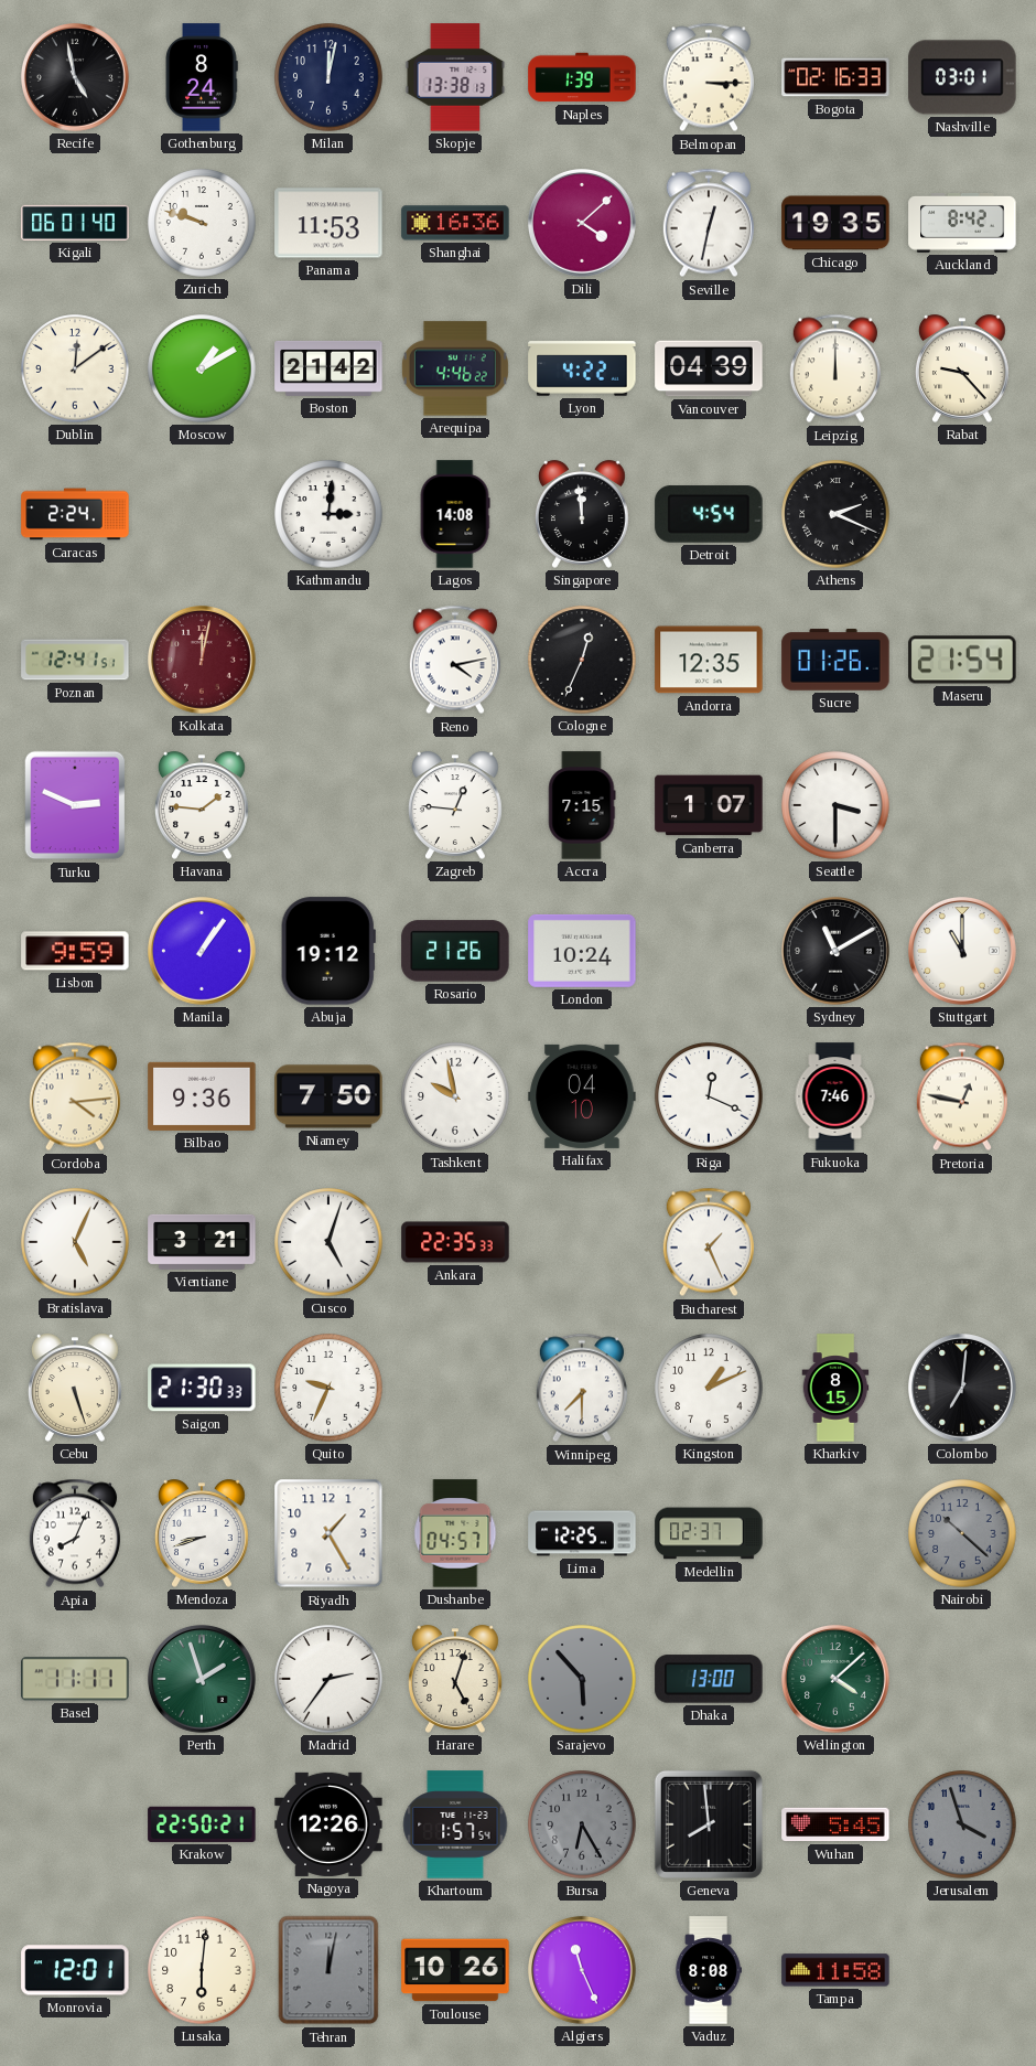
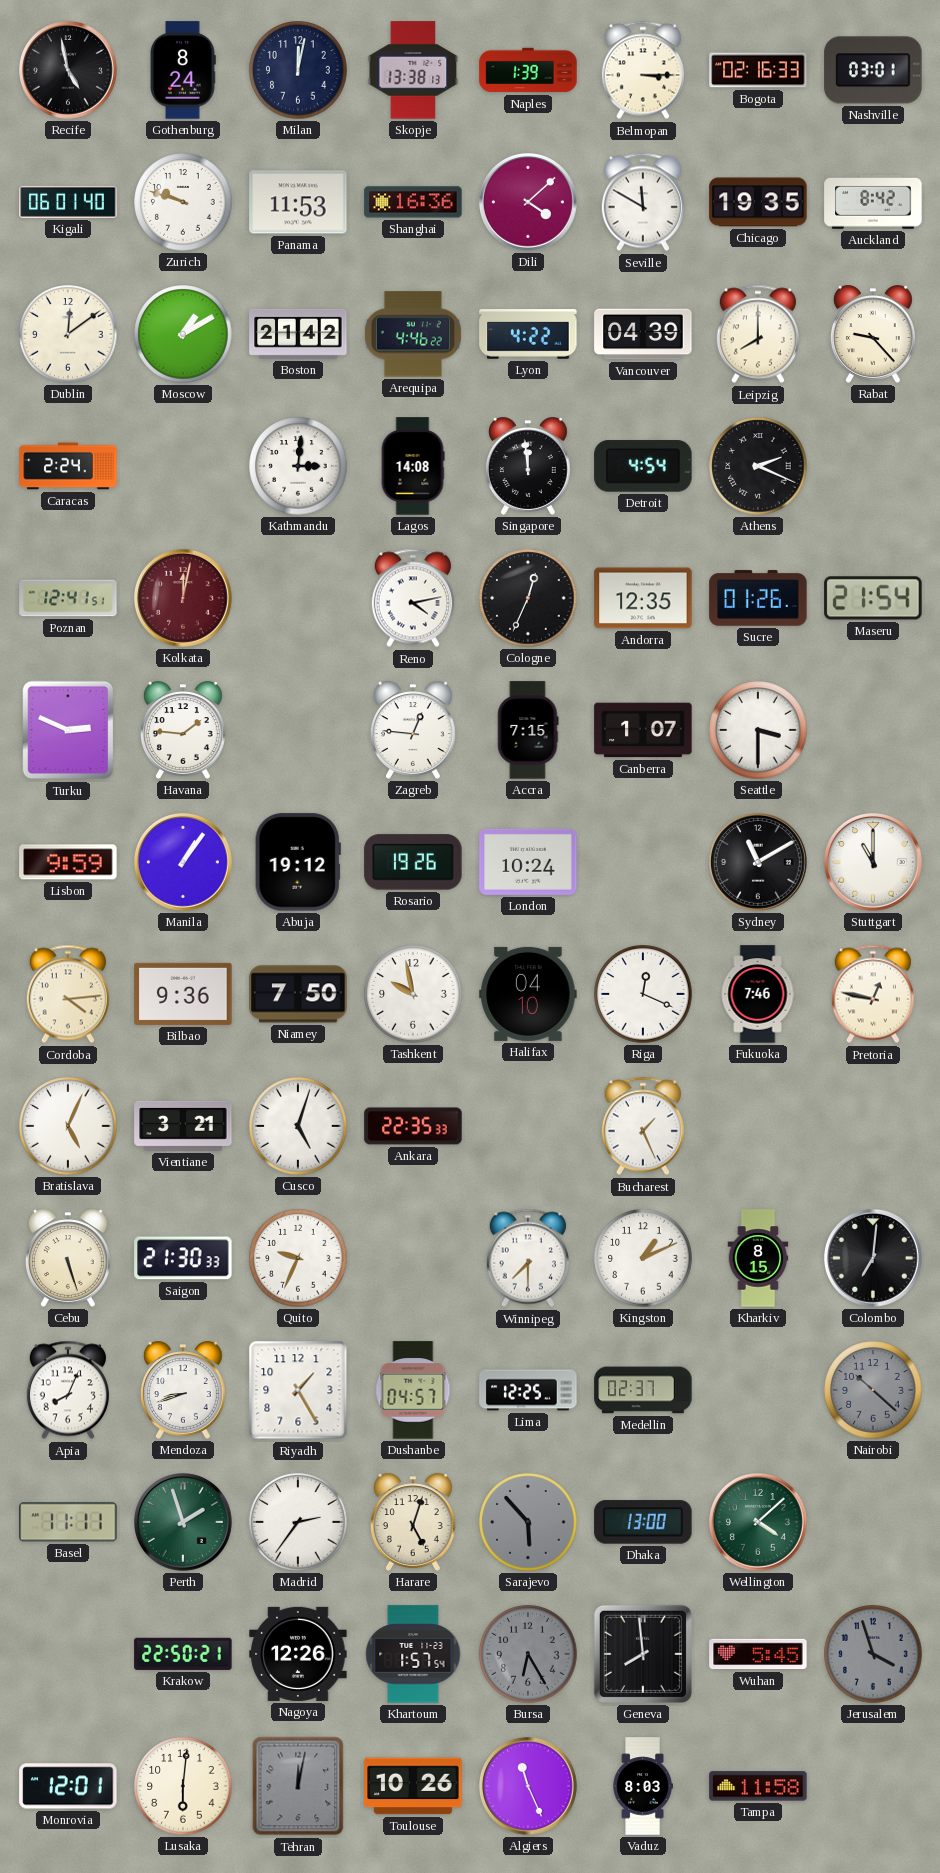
Seville: 12:32 -> 11:50
Leipzig: 12:00 -> 8:00
Rosario: 21:26 -> 19:26
Vaduz: 8:08 -> 8:03
